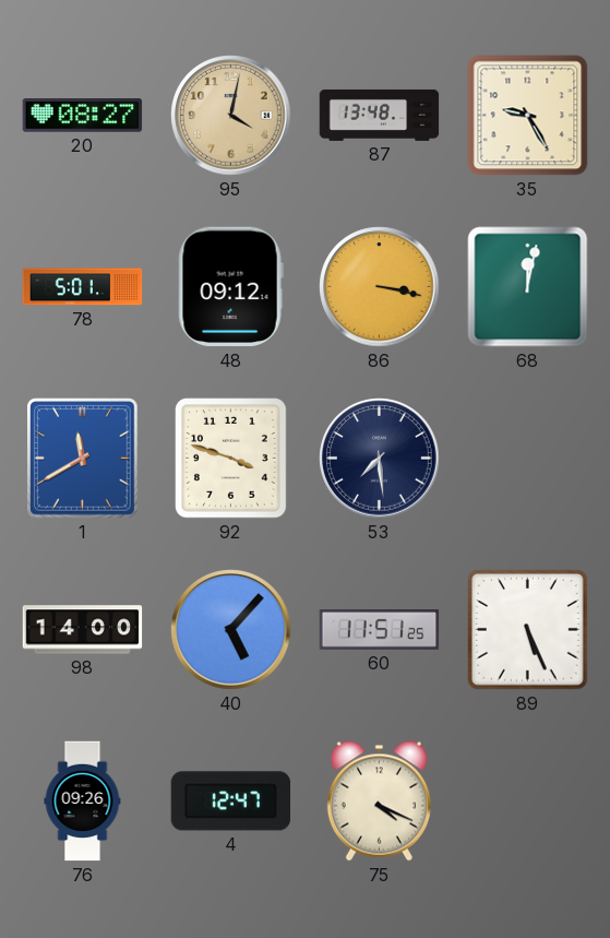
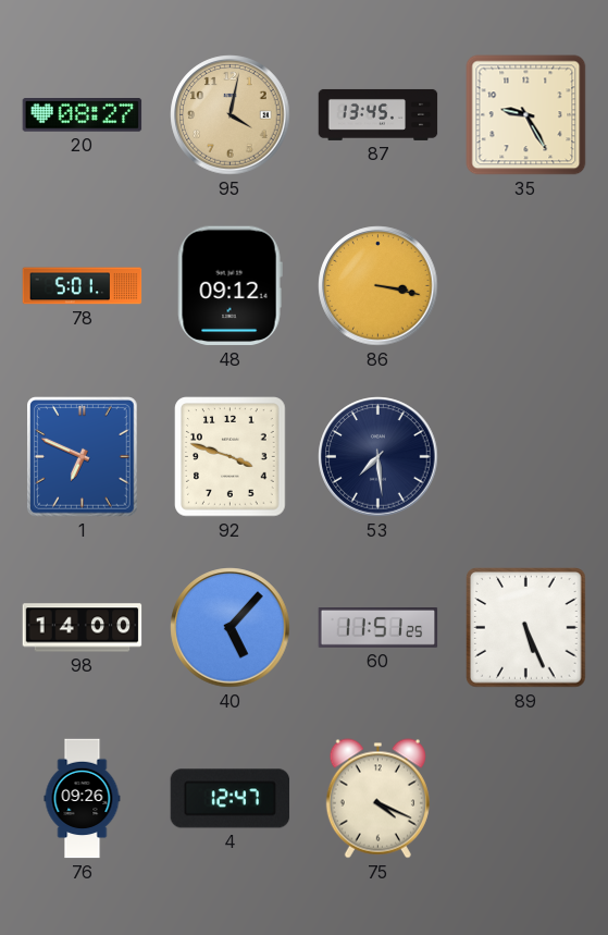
87: 13:48 -> 13:45
68: 12:02 -> none
1: 11:40 -> 6:49
